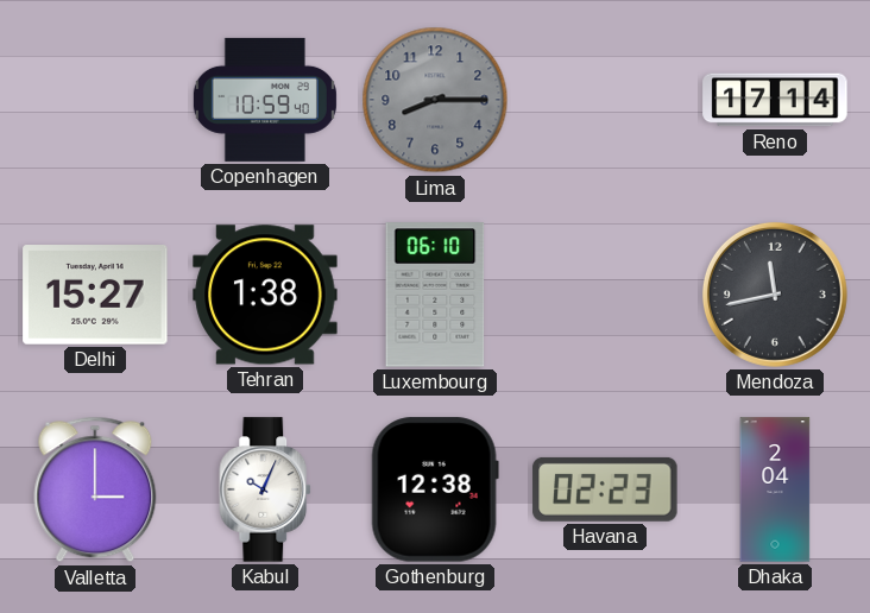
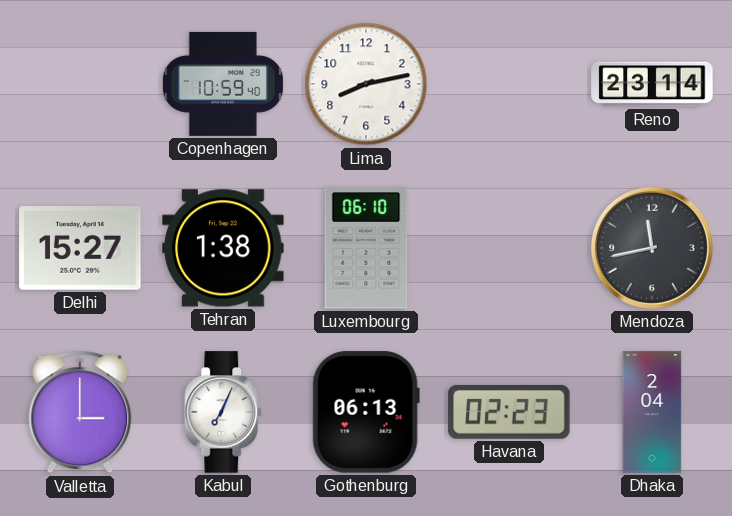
Lima: 8:15 -> 8:13
Lima dial: grey -> white
Reno: 17:14 -> 23:14
Kabul: 10:04 -> 7:04
Gothenburg: 12:38 -> 06:13
